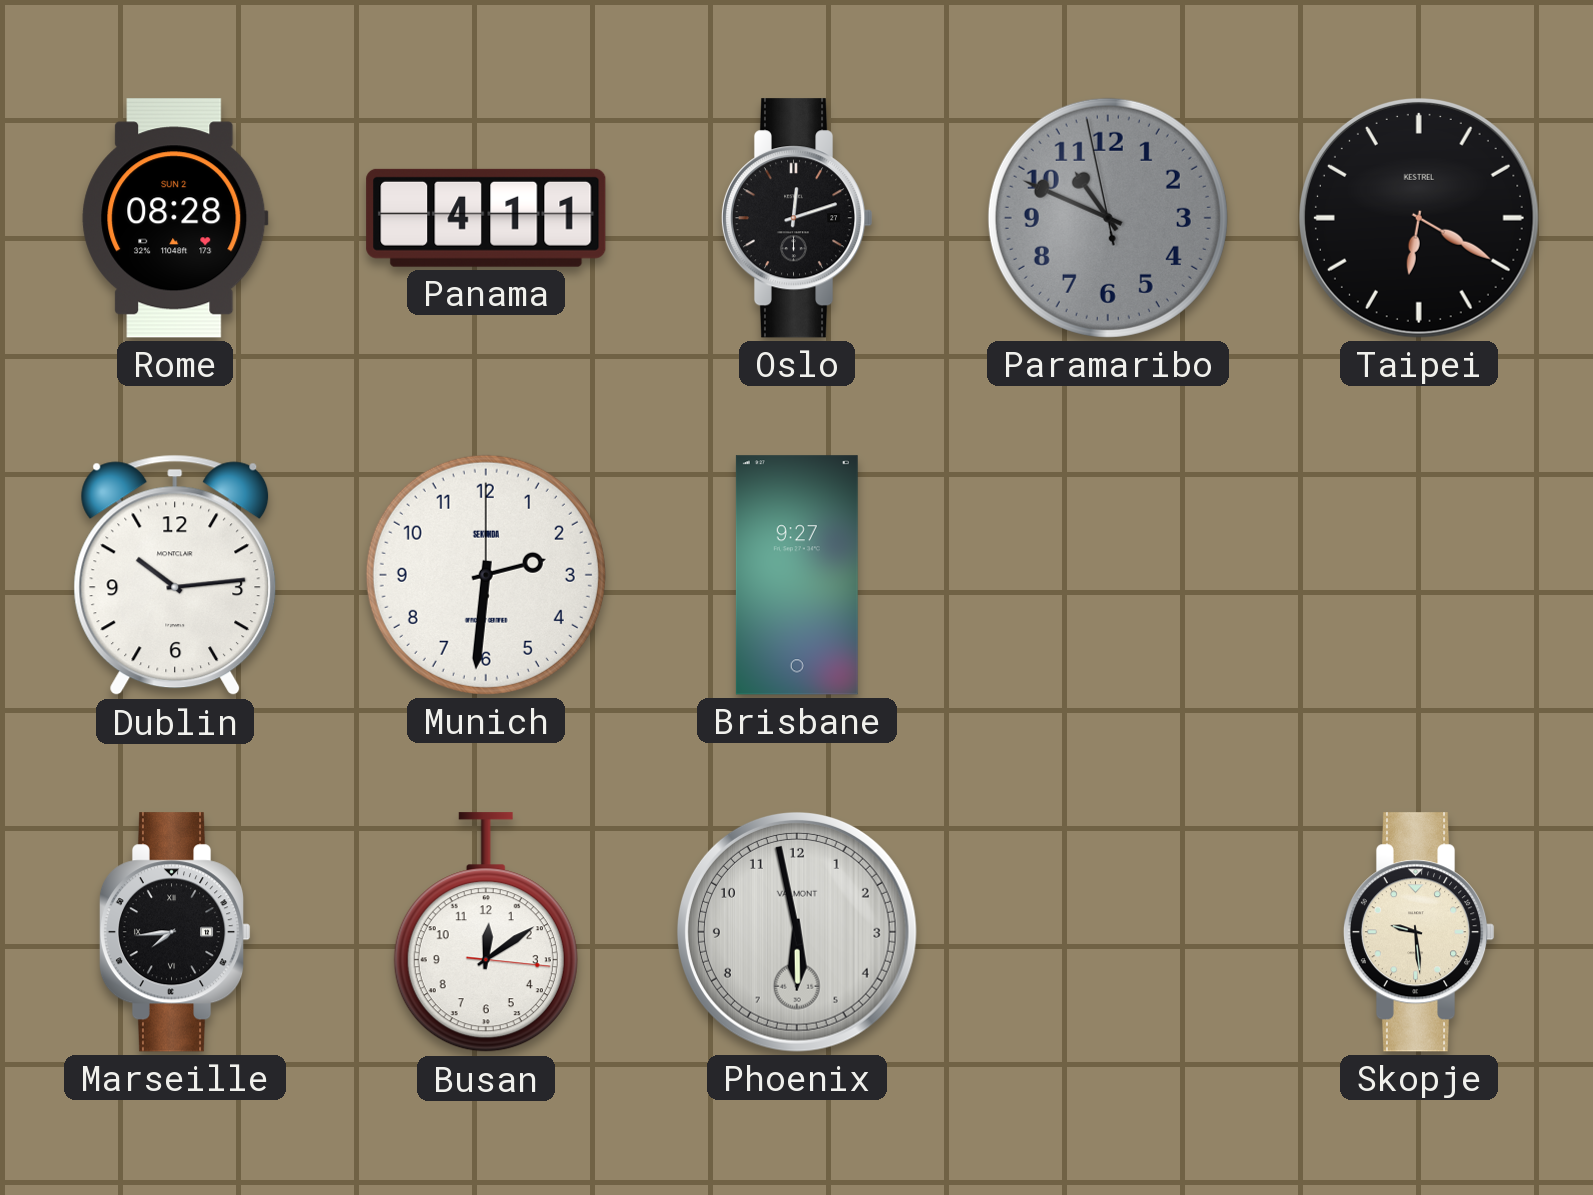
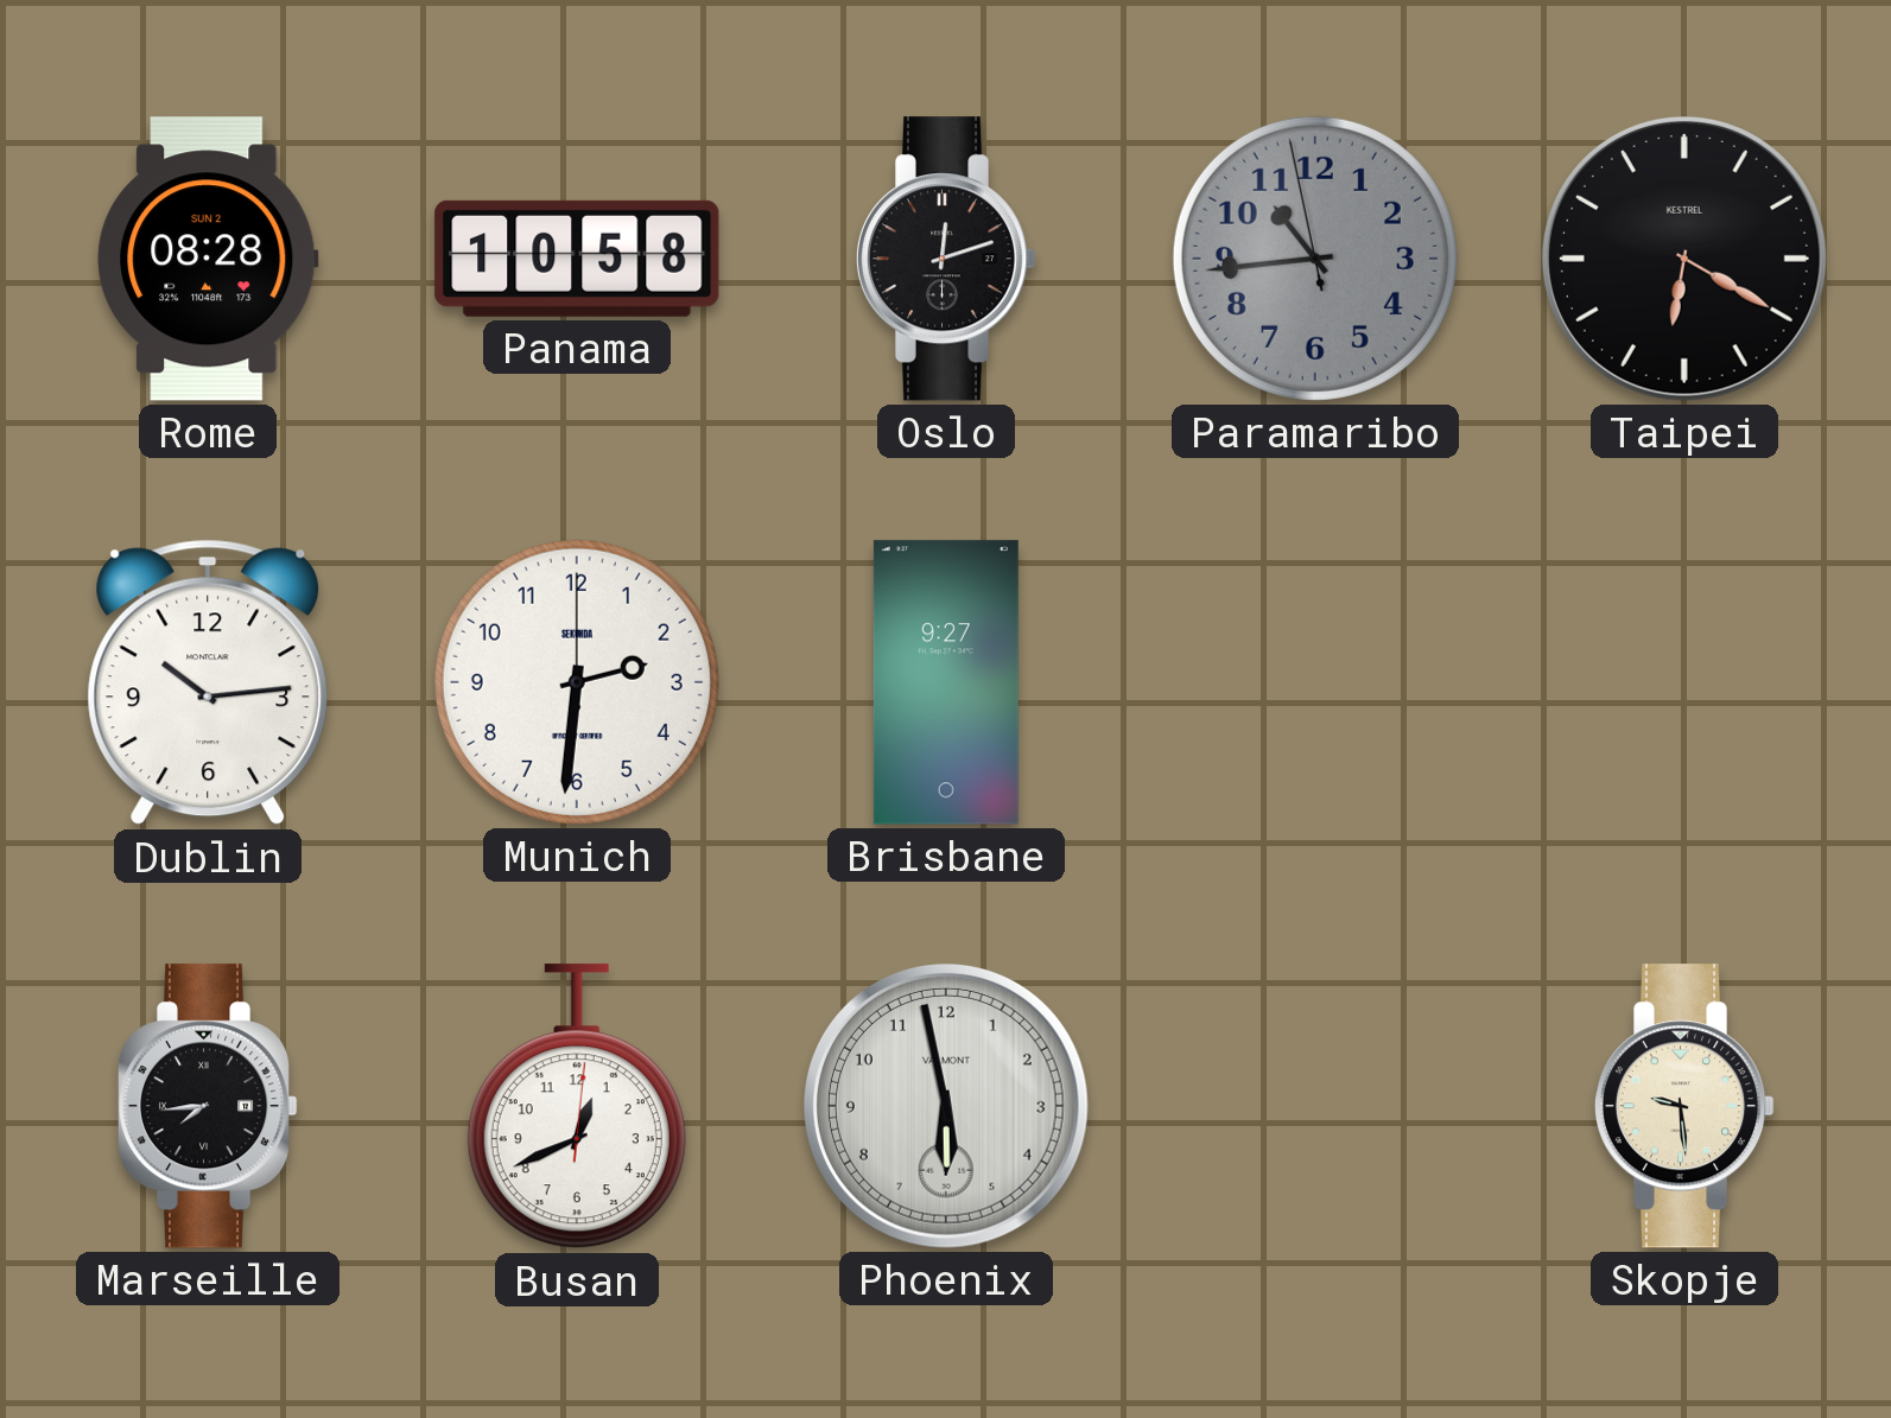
Panama: 4:11 -> 10:58
Paramaribo: 10:48 -> 10:43
Busan: 12:09 -> 12:41
